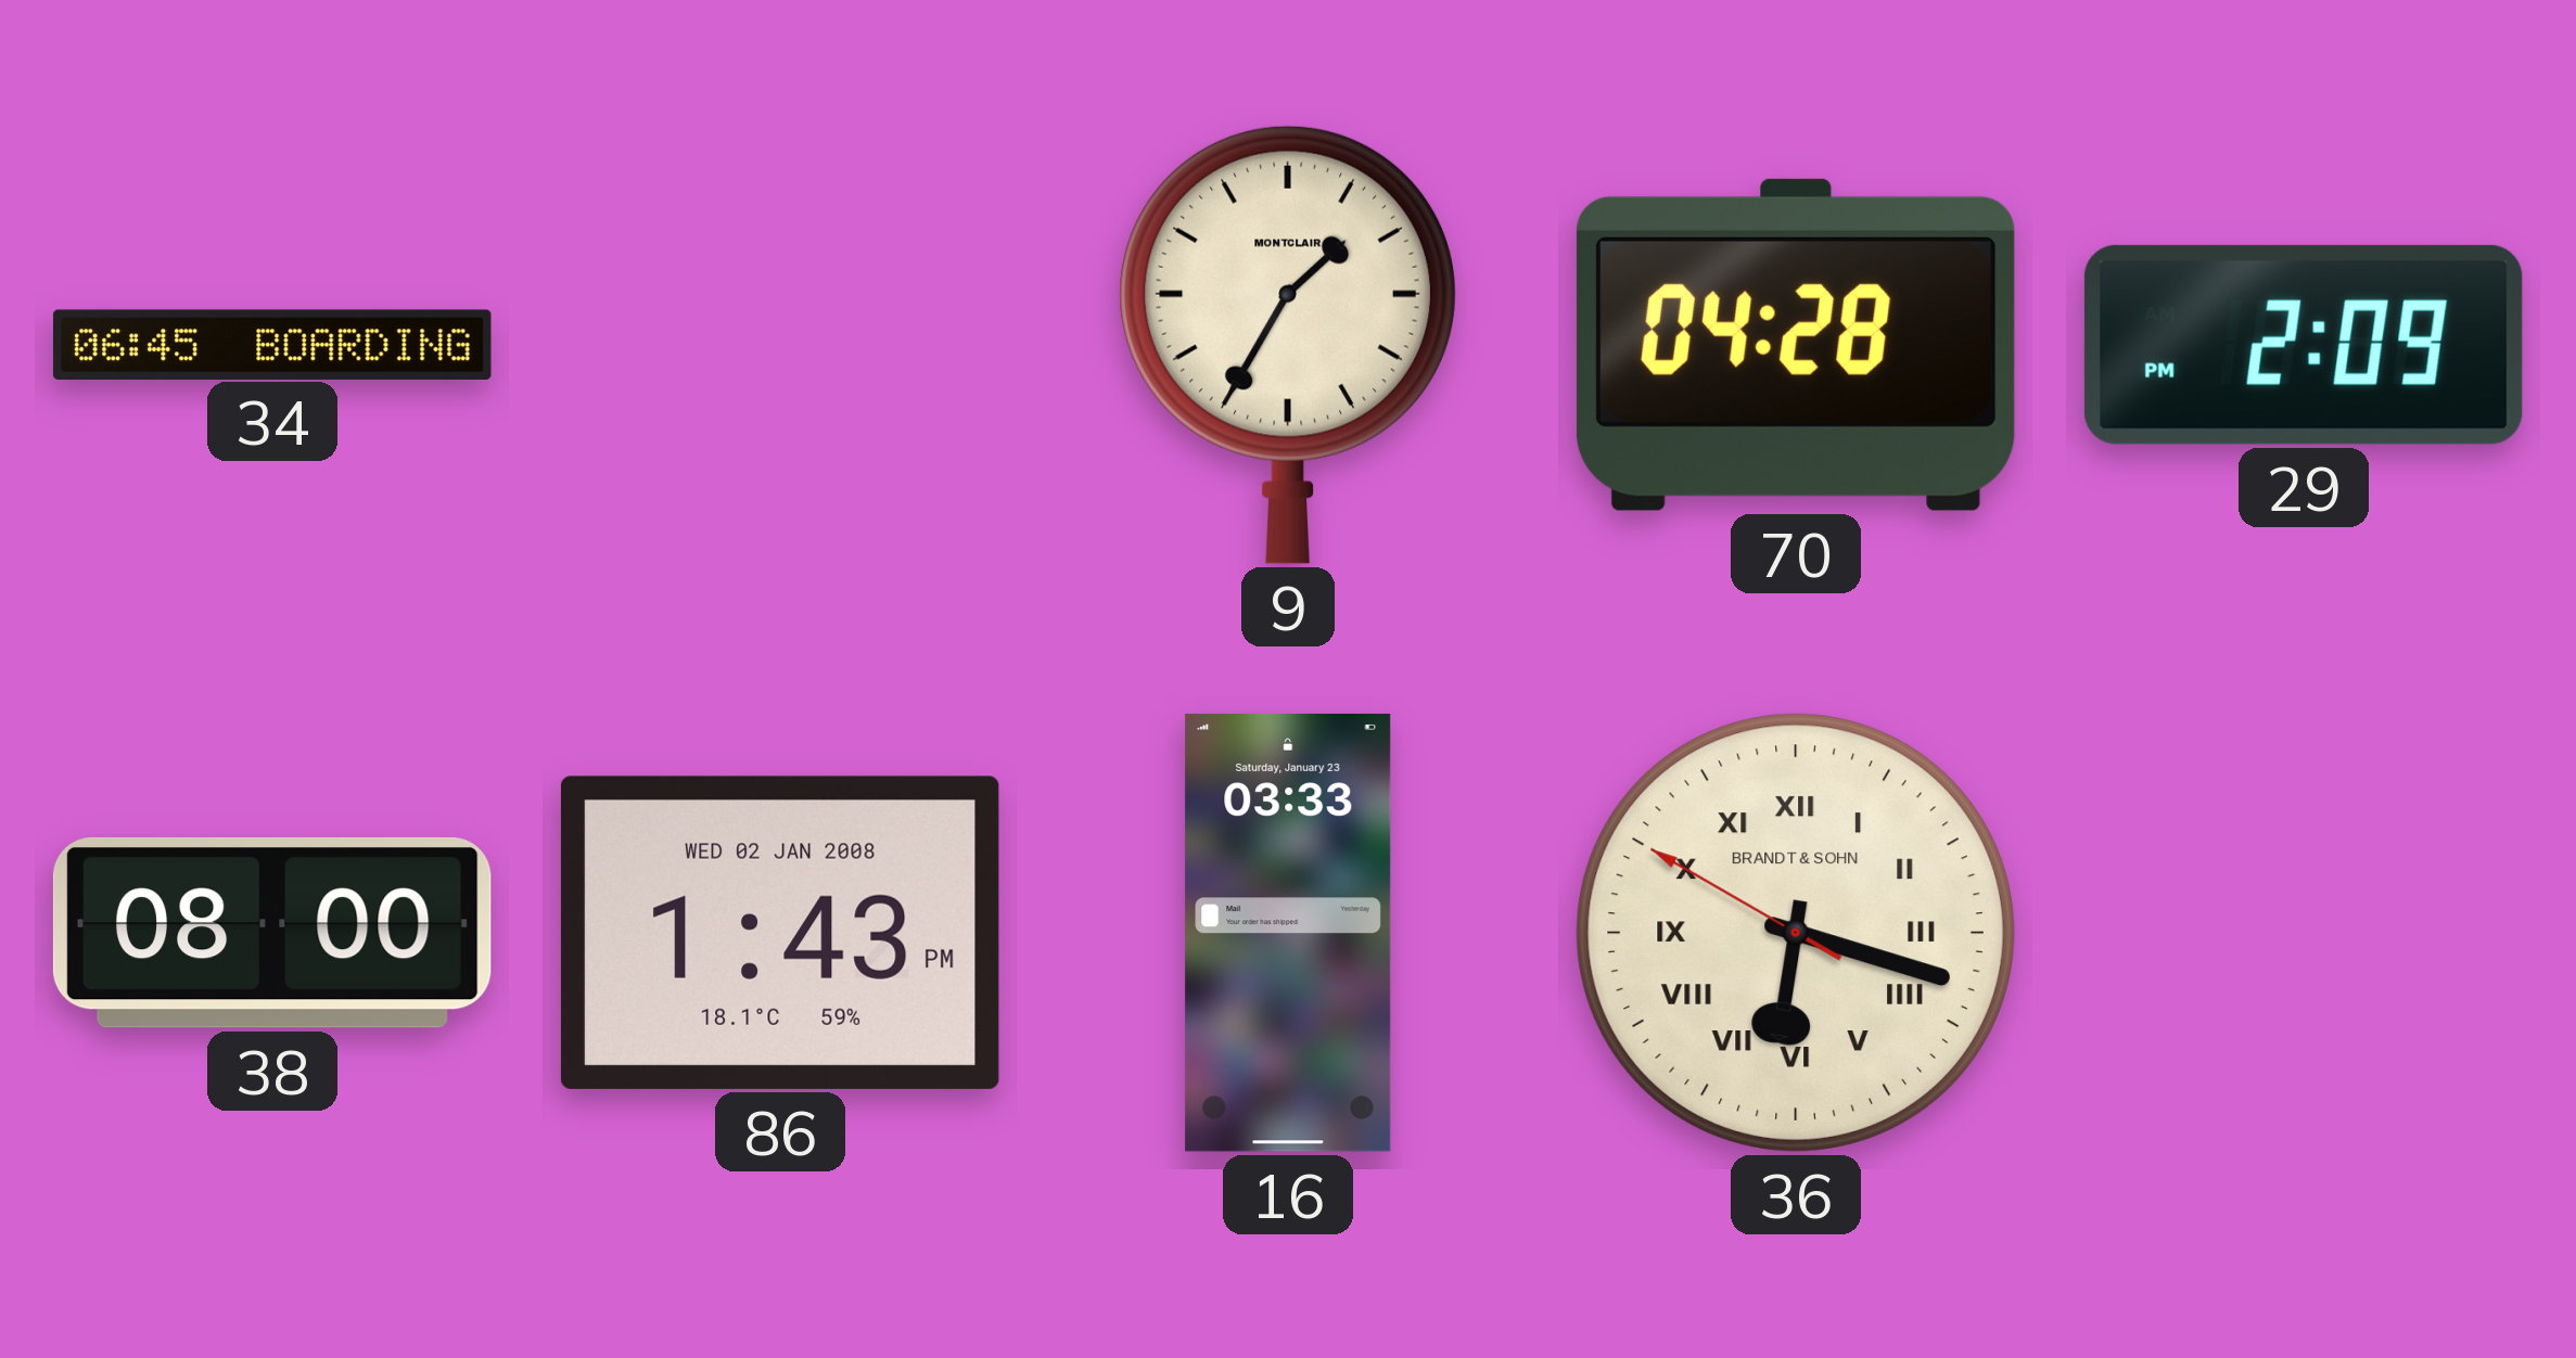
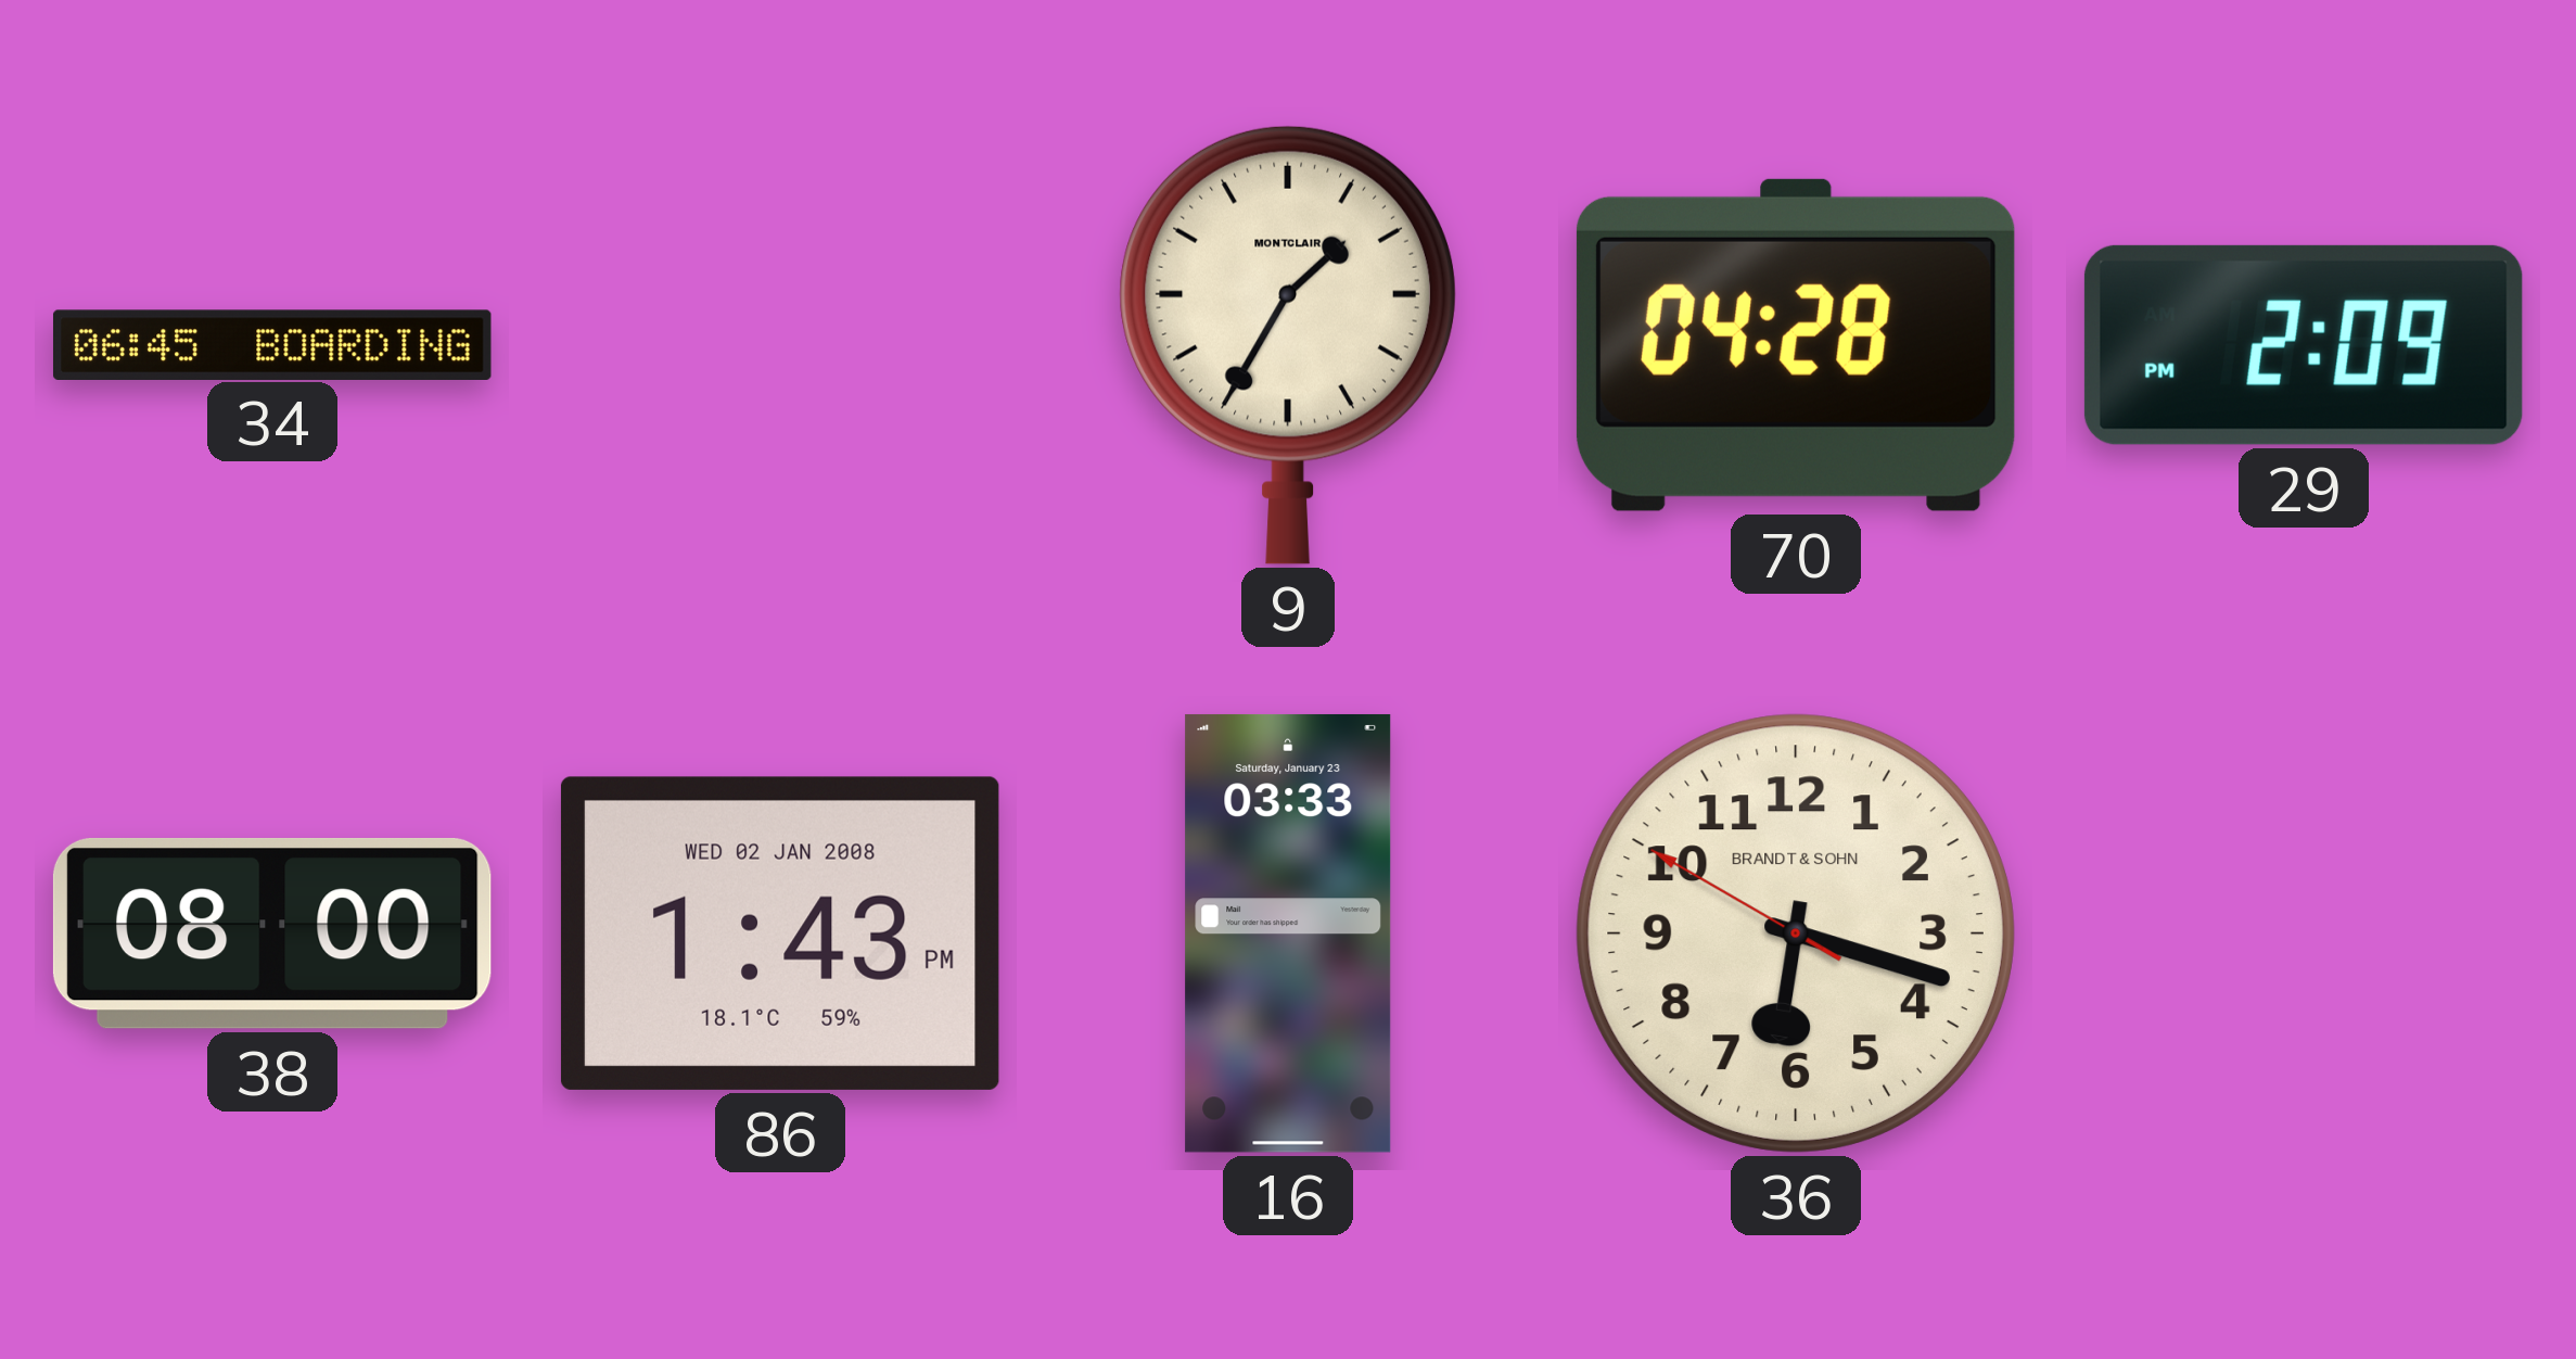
36 numerals: Roman -> Arabic
